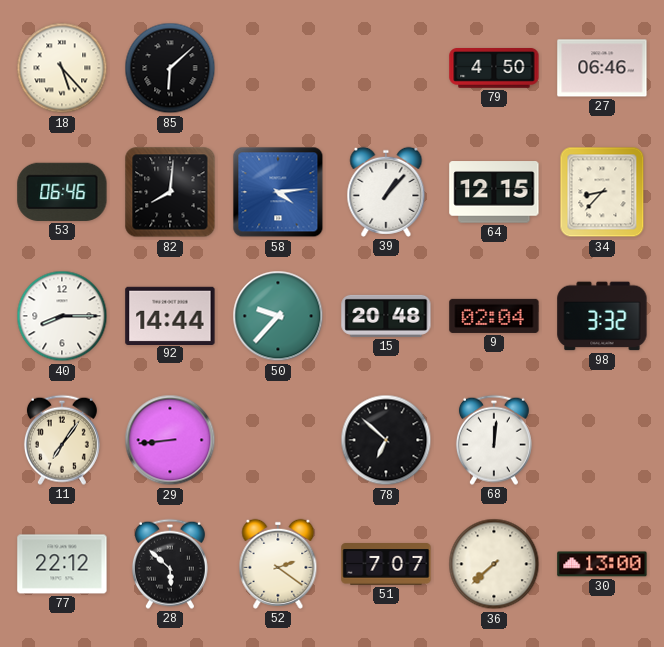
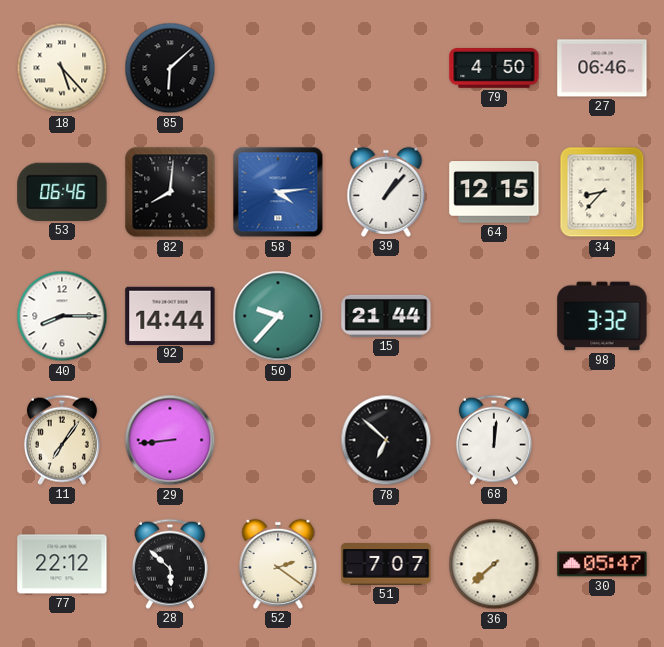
15: 20:48 -> 21:44
9: 02:04 -> none
30: 13:00 -> 05:47
